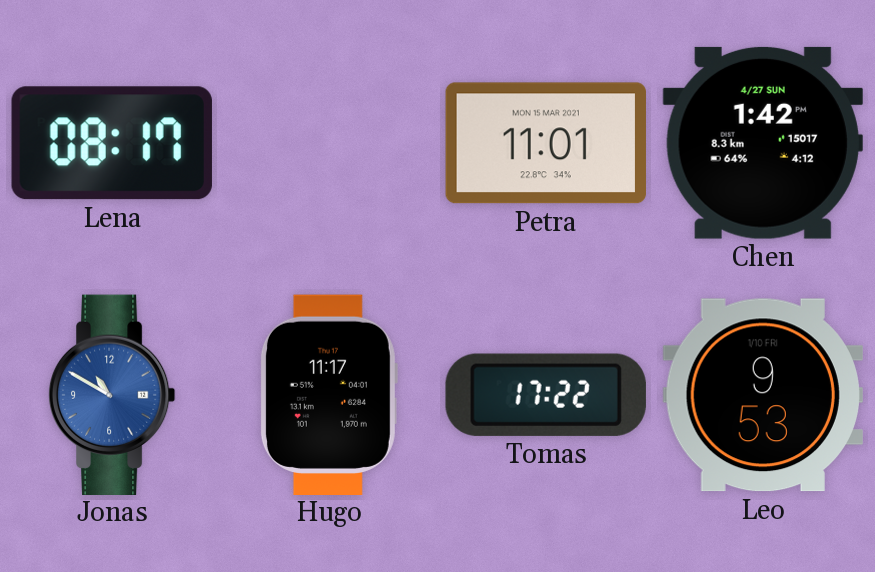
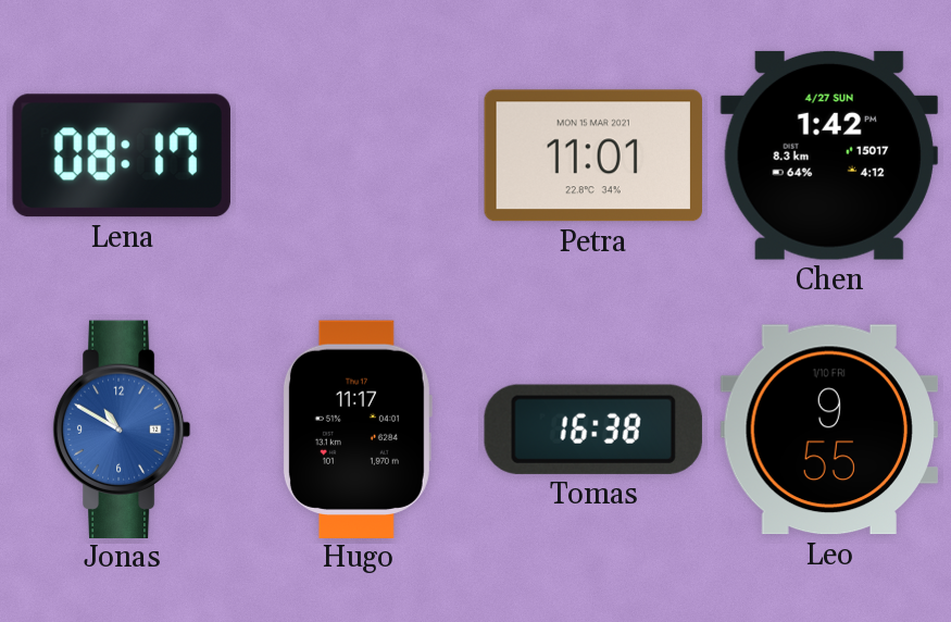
Tomas: 17:22 -> 16:38
Leo: 9:53 -> 9:55
